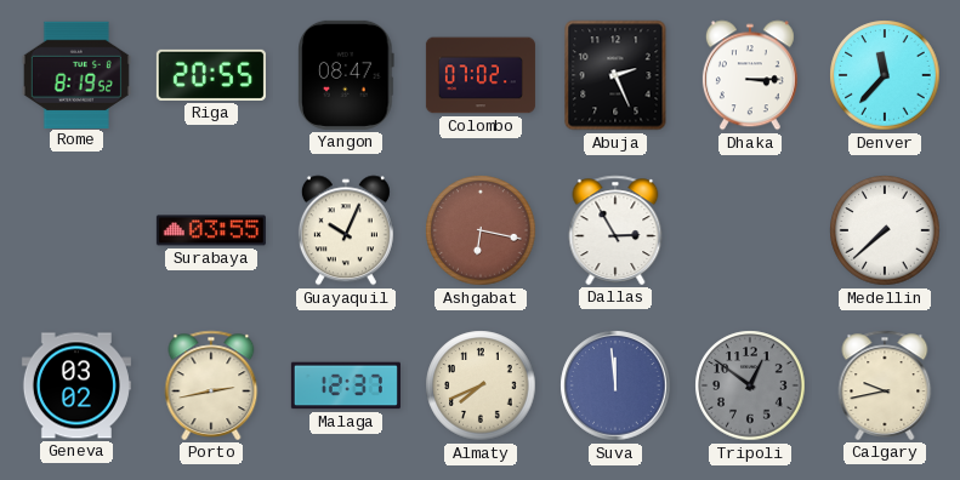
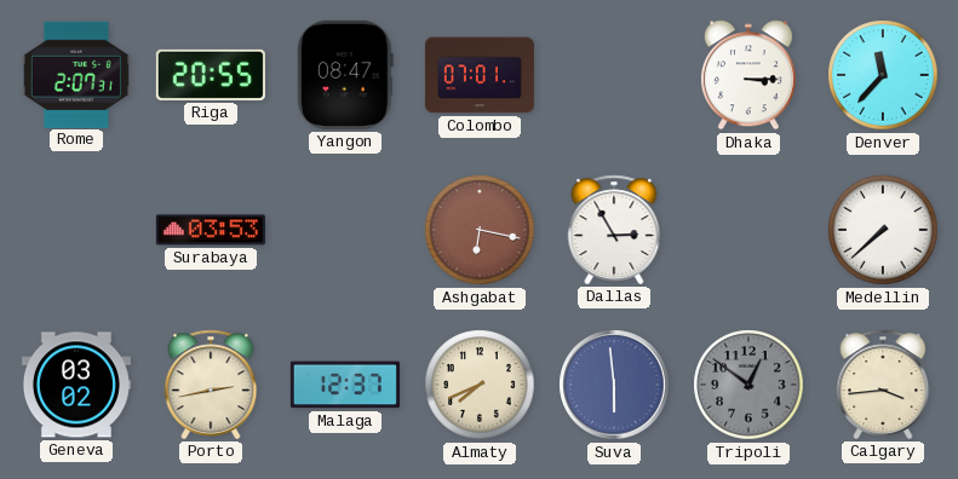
Rome: 8:19 -> 2:07
Colombo: 07:02 -> 07:01
Abuja: 2:26 -> none
Surabaya: 03:55 -> 03:53
Guayaquil: 10:04 -> none
Suva: 11:59 -> 5:59
Calgary: 9:43 -> 3:44
